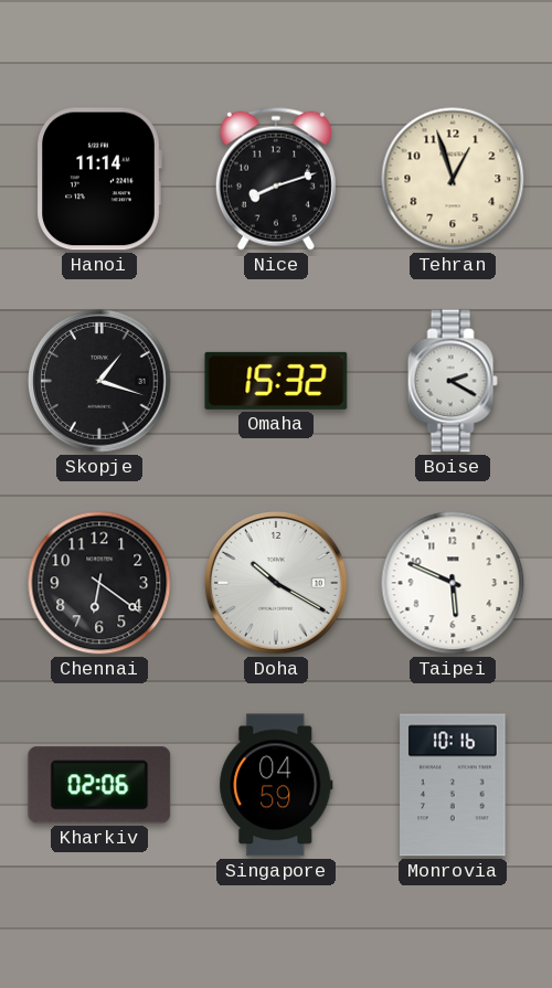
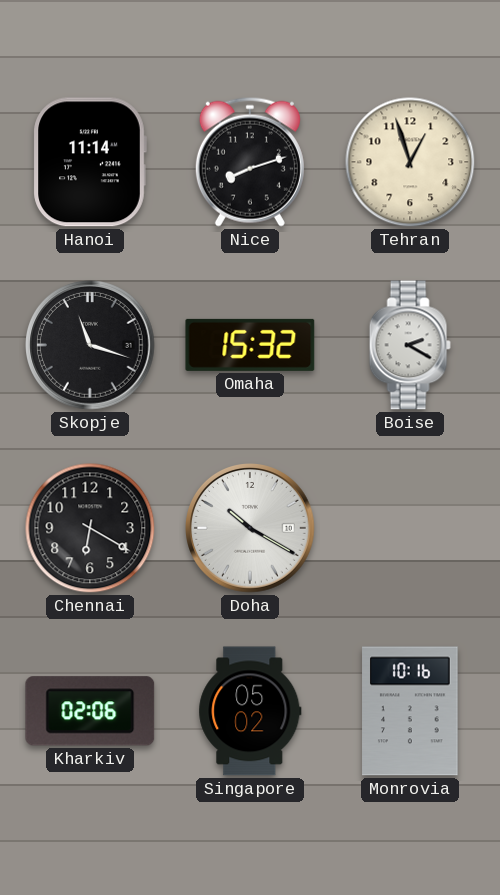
Skopje: 1:18 -> 11:18
Chennai: 6:21 -> 6:20
Taipei: 5:49 -> none
Singapore: 04:59 -> 05:02
